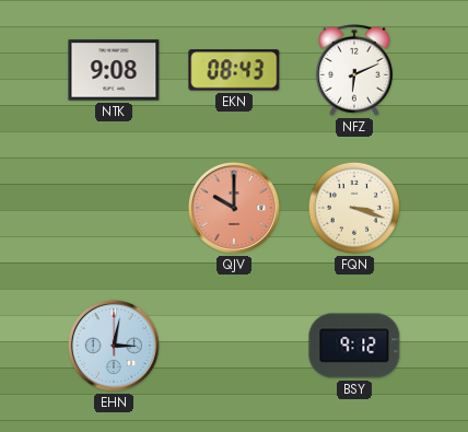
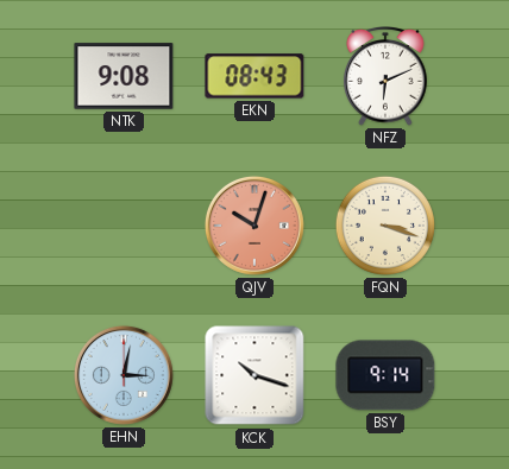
QJV: 10:00 -> 10:03
KCK: none -> 10:18
BSY: 9:12 -> 9:14
